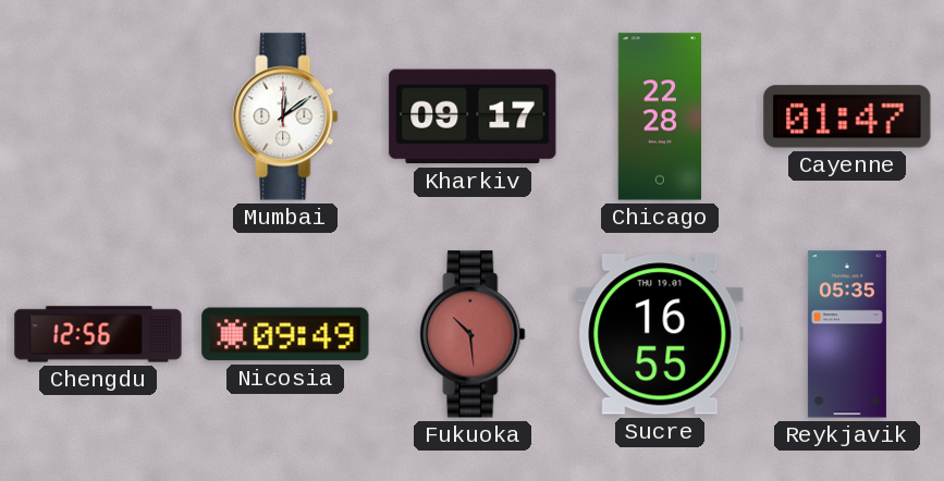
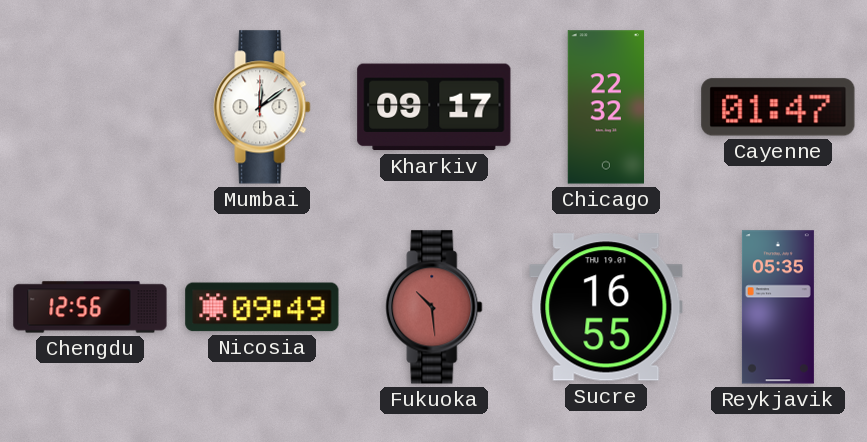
Chicago: 22:28 -> 22:32
